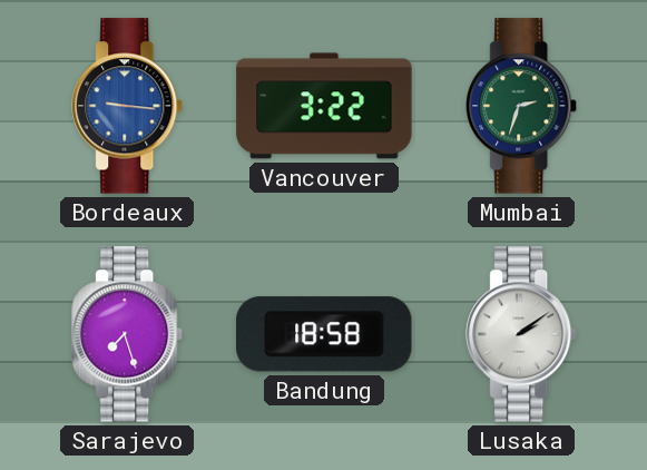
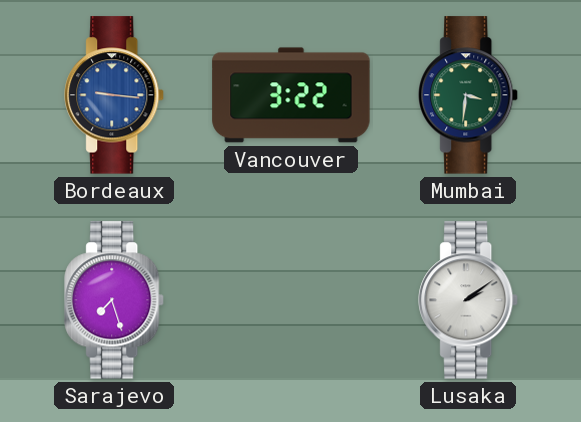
Mumbai: 2:33 -> 3:31
Bandung: 18:58 -> none
